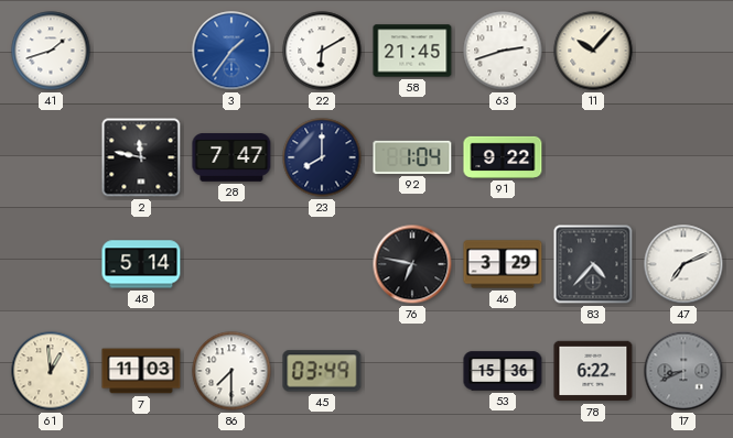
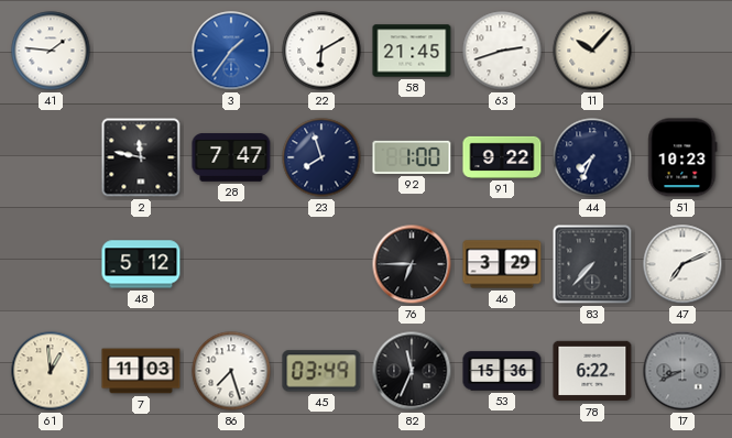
41: 1:42 -> 1:46
23: 8:00 -> 7:57
92: 1:04 -> 1:00
44: none -> 7:34
51: none -> 10:23
48: 5:14 -> 5:12
76: 6:47 -> 6:45
83: 4:37 -> 7:37
86: 7:30 -> 7:27
82: none -> 11:34
